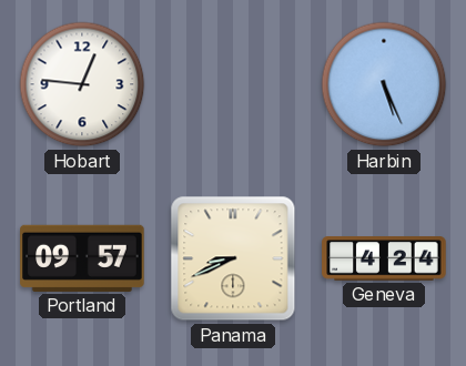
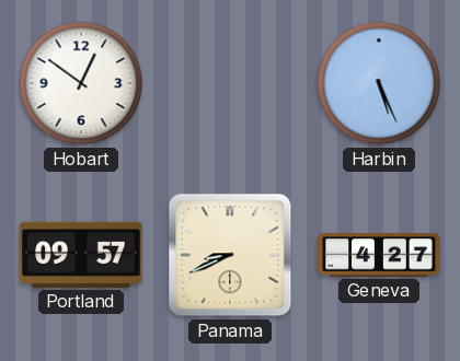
Hobart: 12:46 -> 12:51
Geneva: 4:24 -> 4:27
